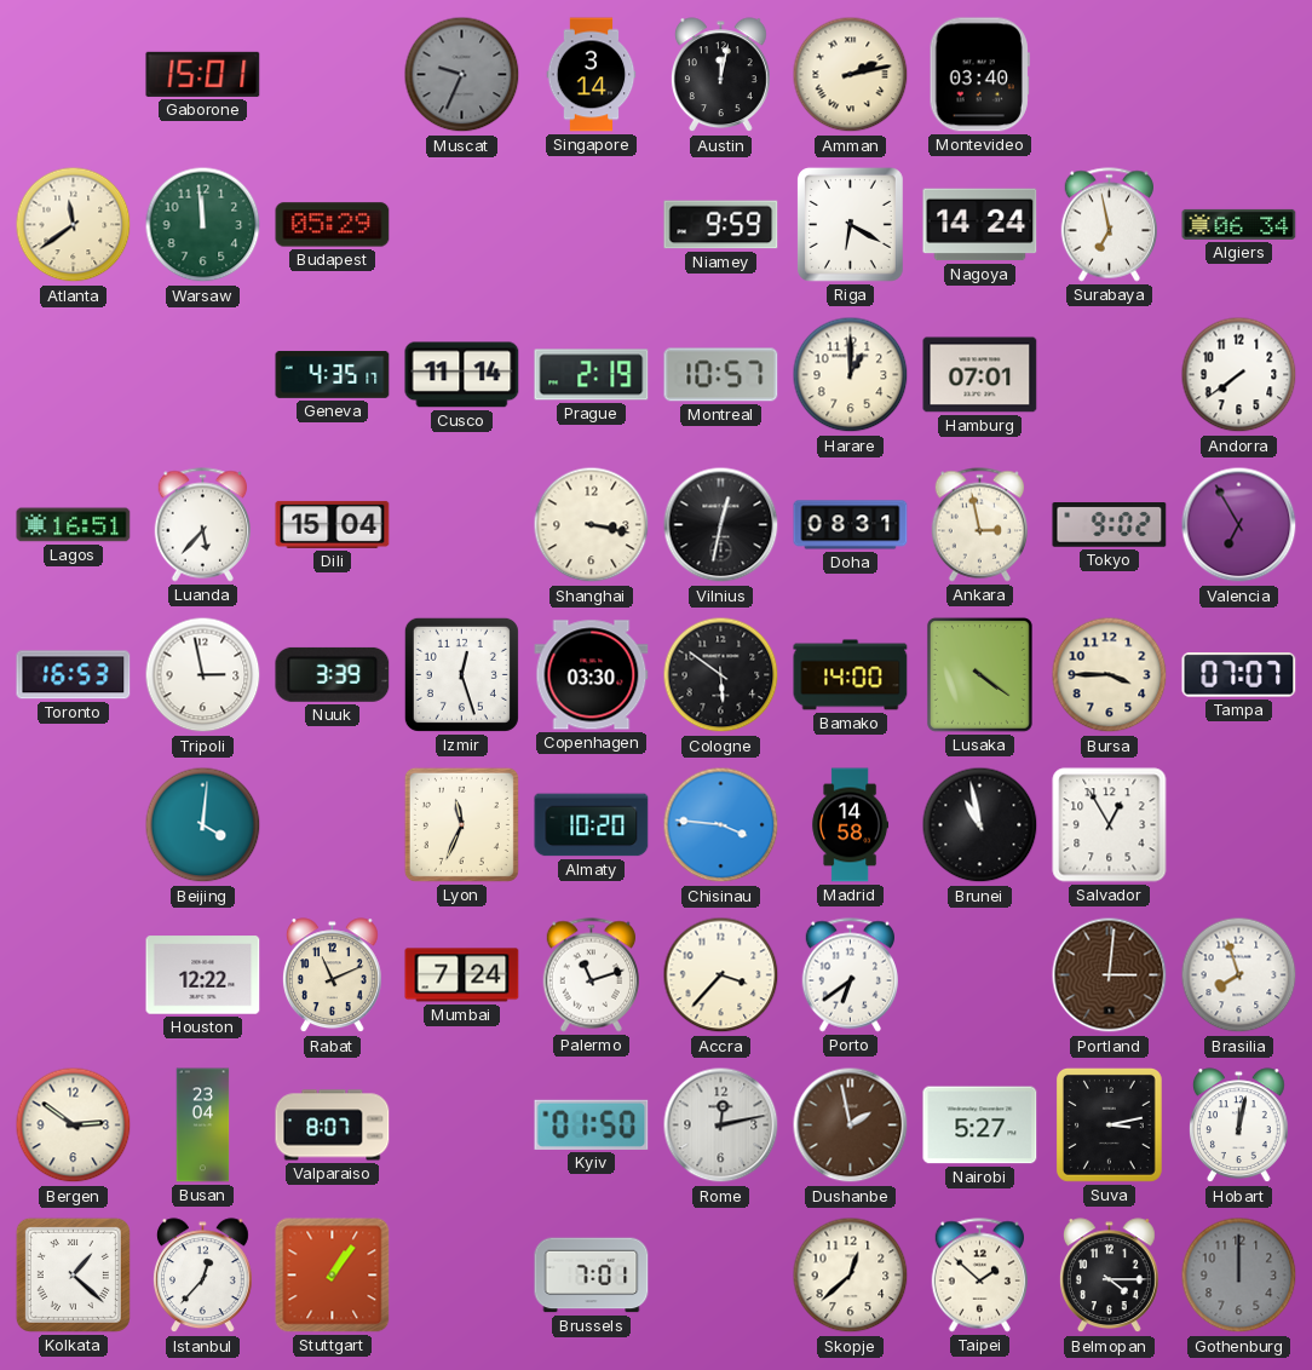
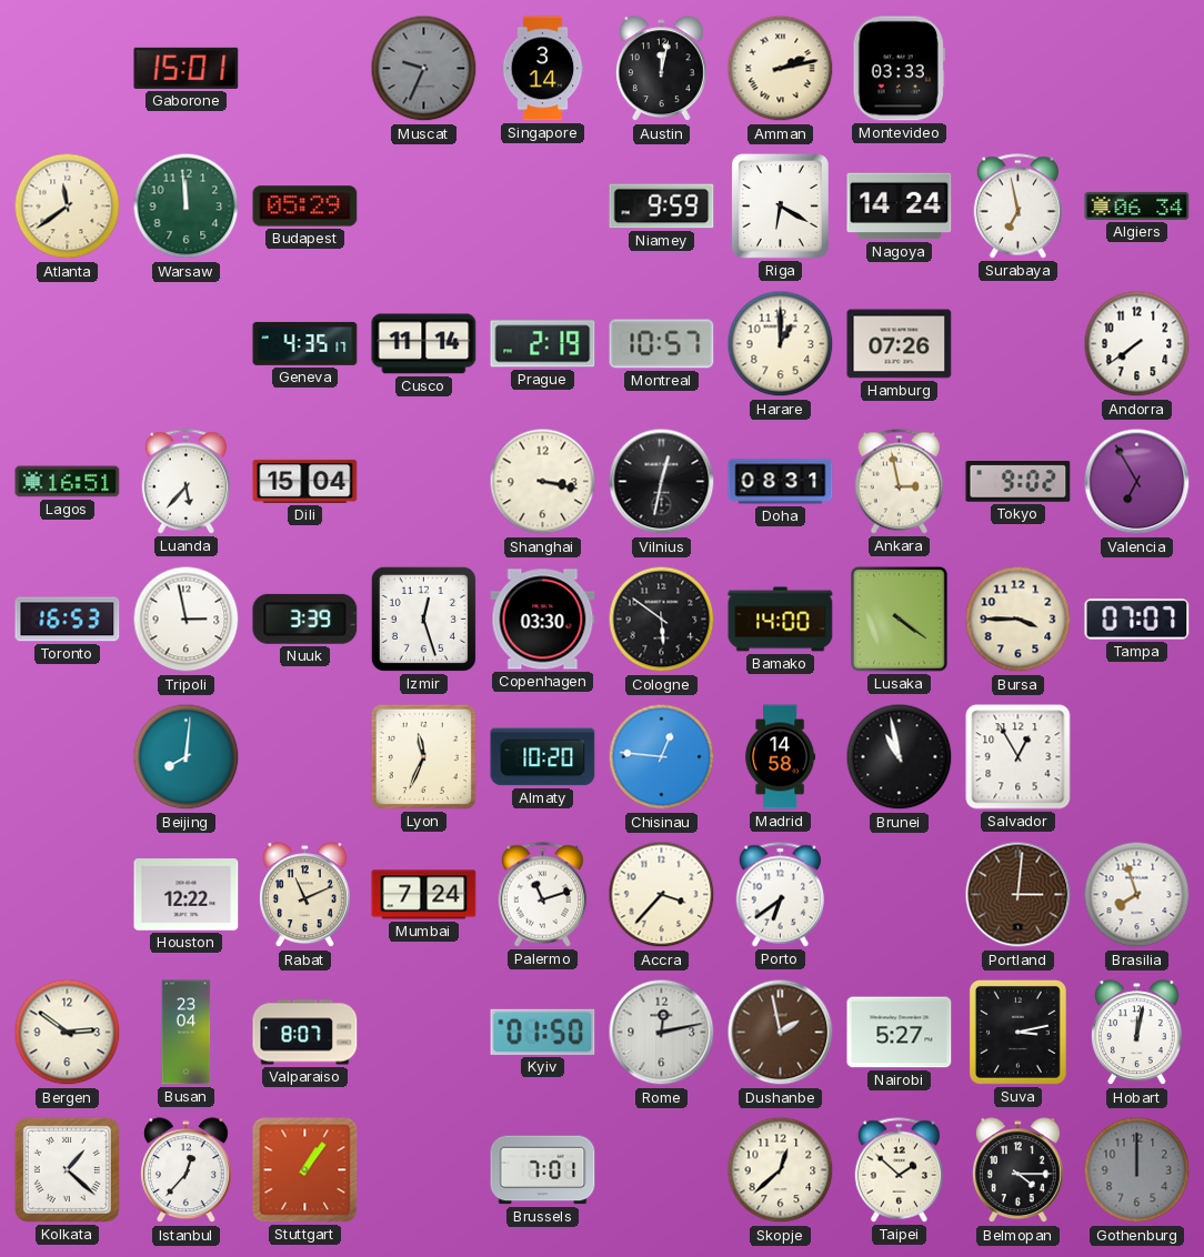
Montevideo: 03:40 -> 03:33
Hamburg: 07:01 -> 07:26
Beijing: 4:01 -> 8:01
Chisinau: 3:46 -> 12:46
